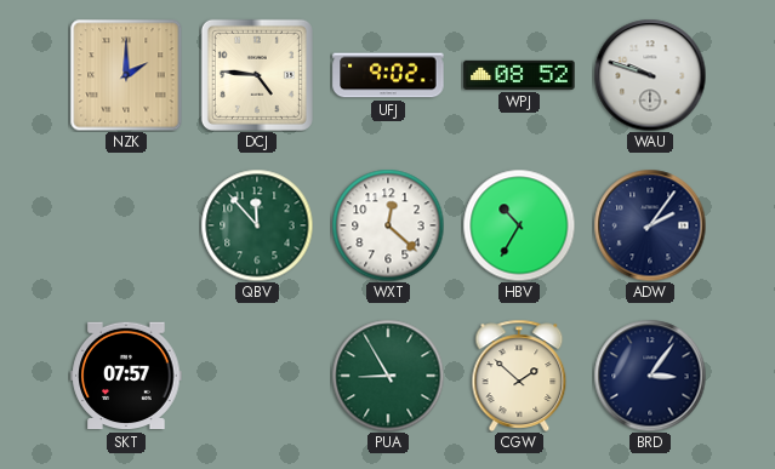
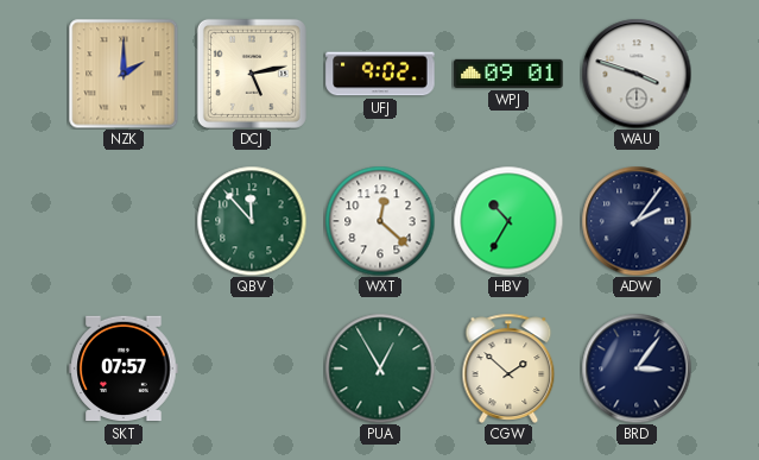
DCJ: 4:46 -> 5:13
WPJ: 08:52 -> 09:01
WAU: 9:48 -> 3:48
PUA: 8:55 -> 12:55
